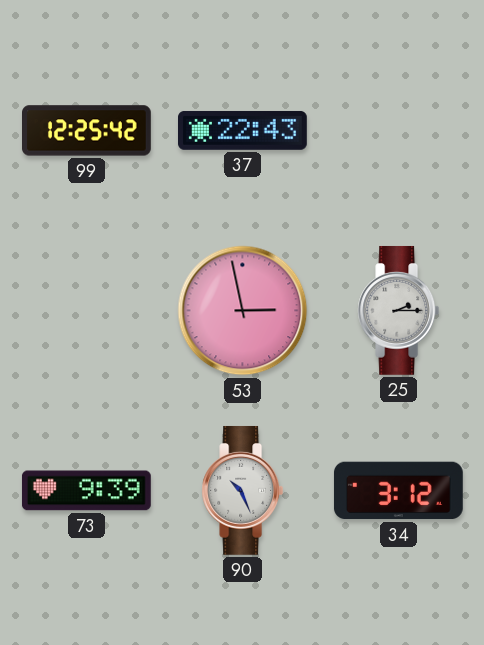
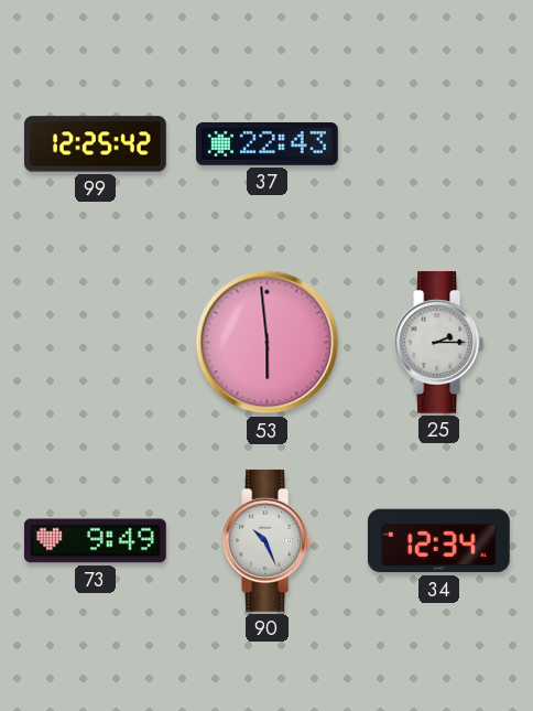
53: 2:58 -> 5:59
73: 9:39 -> 9:49
34: 3:12 -> 12:34
